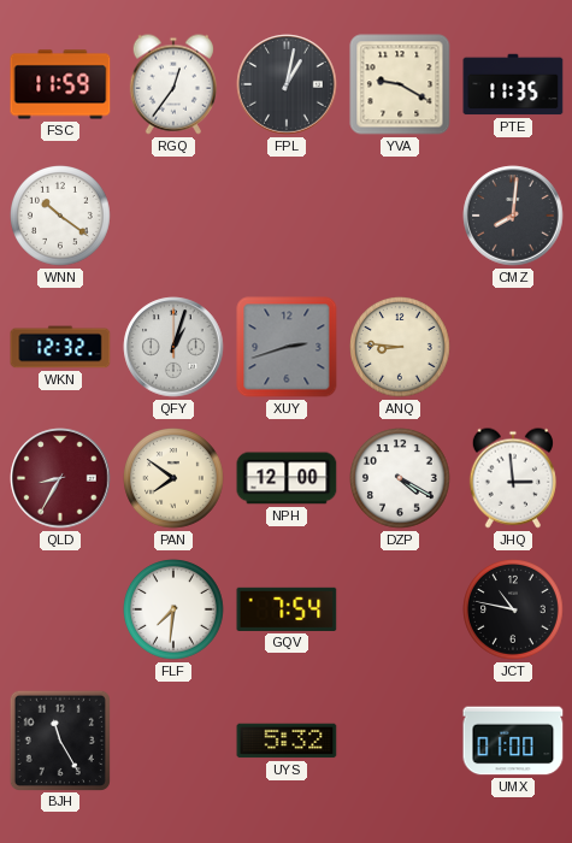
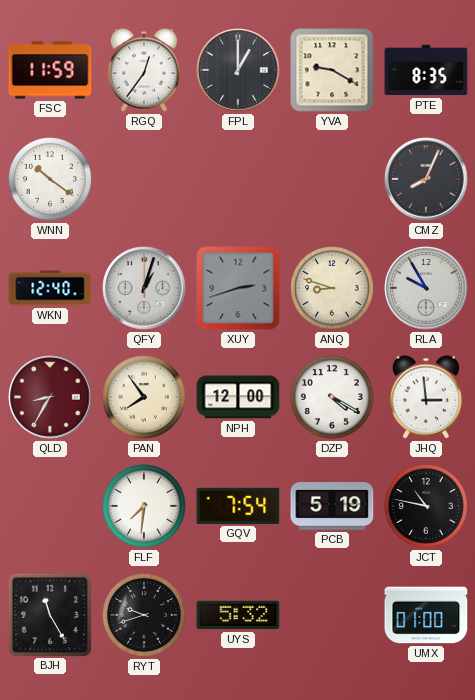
FPL: 1:02 -> 1:00
PTE: 11:35 -> 8:35
CMZ: 8:01 -> 8:04
WKN: 12:32 -> 12:40
ANQ: 8:46 -> 8:48
RLA: none -> 9:55
PAN: 7:51 -> 7:54
PCB: none -> 5:19
RYT: none -> 9:42
